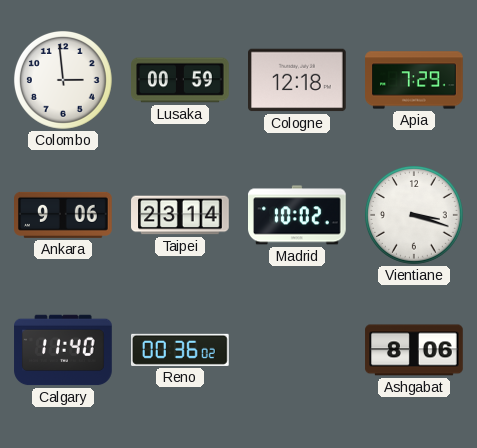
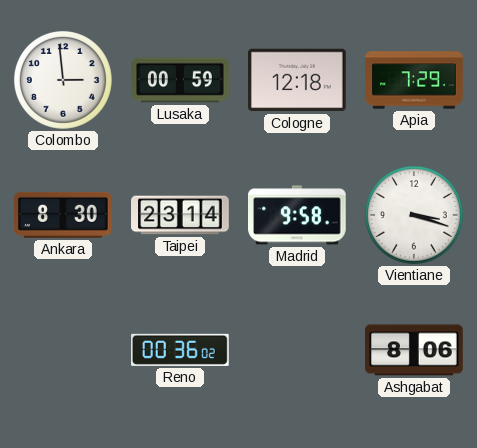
Ankara: 9:06 -> 8:30
Madrid: 10:02 -> 9:58
Calgary: 11:40 -> none
